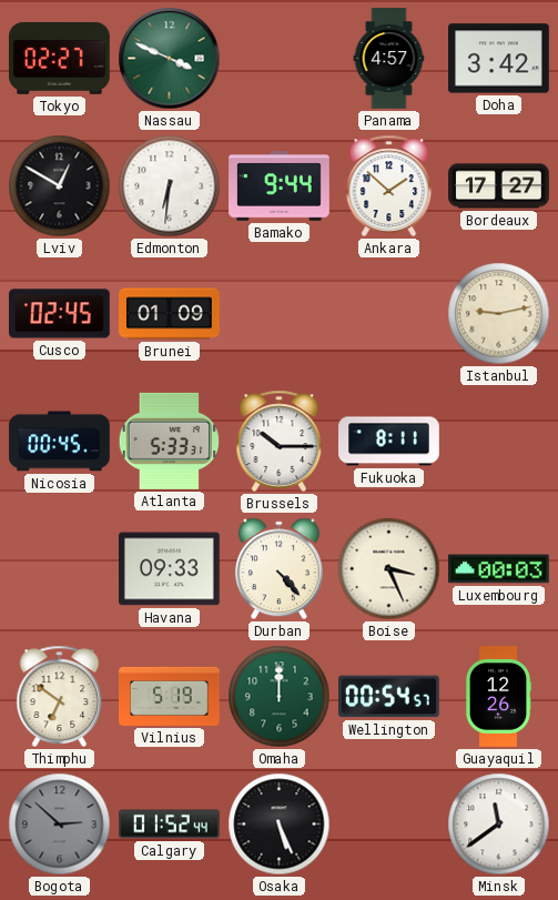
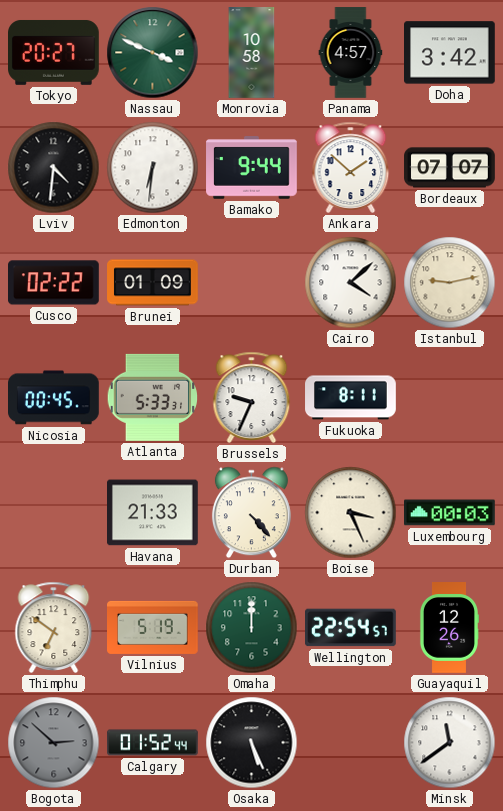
Tokyo: 02:27 -> 20:27
Monrovia: none -> 10:58
Lviv: 12:50 -> 4:31
Bordeaux: 17:27 -> 07:07
Cusco: 02:45 -> 02:22
Cairo: none -> 4:08
Brussels: 10:15 -> 9:34
Havana: 09:33 -> 21:33
Wellington: 00:54 -> 22:54
